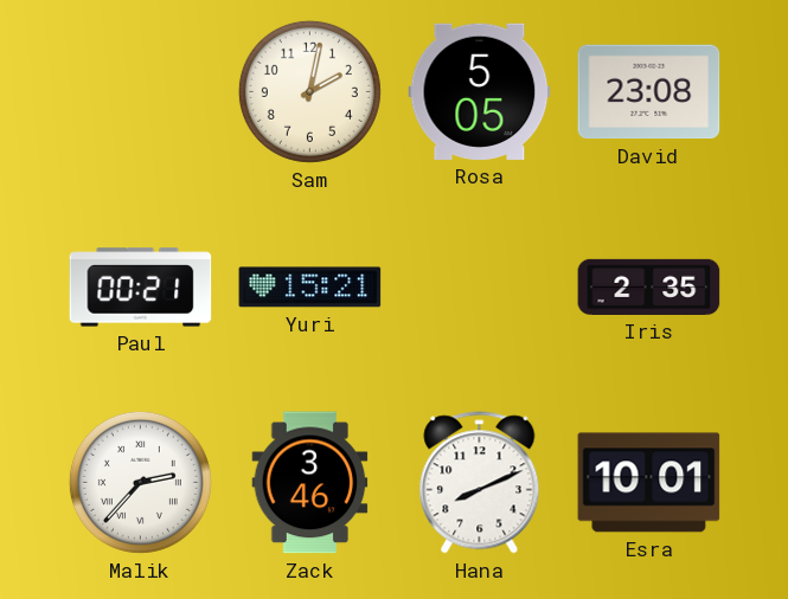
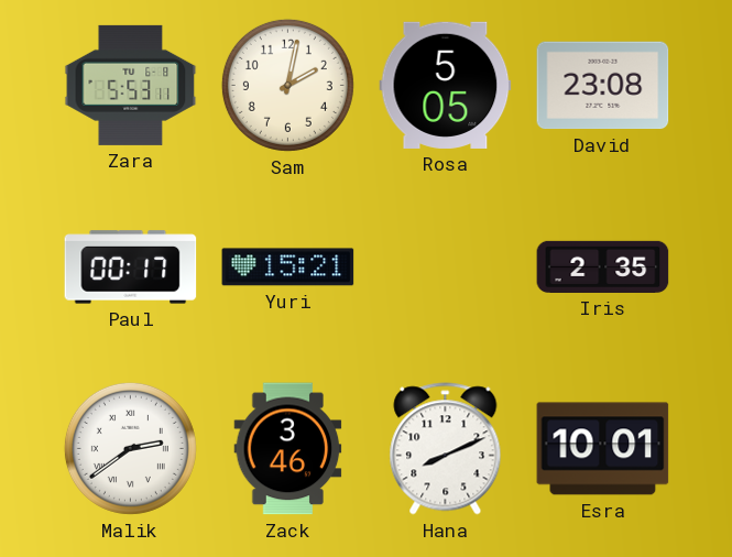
Zara: none -> 5:53
Paul: 00:21 -> 00:17
Malik: 2:37 -> 2:39
